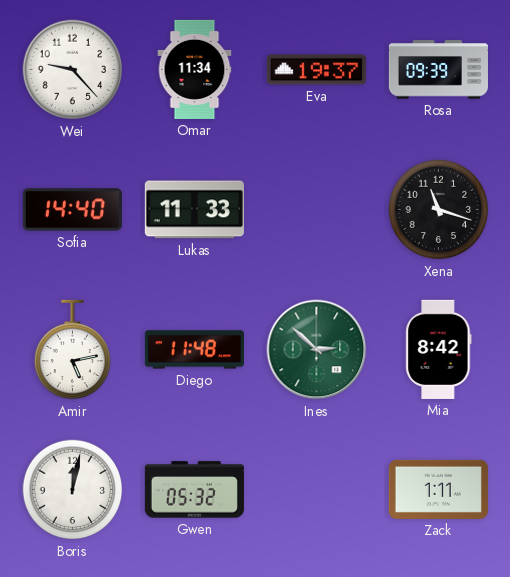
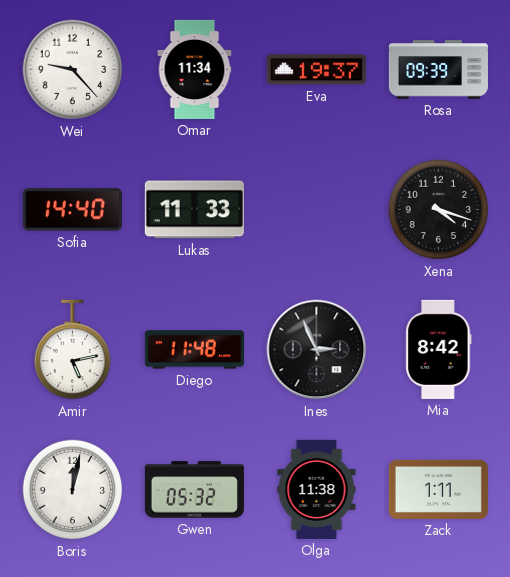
Xena: 11:18 -> 4:18
Ines: 2:52 -> 2:56
Ines dial: green -> black
Olga: none -> 11:38
